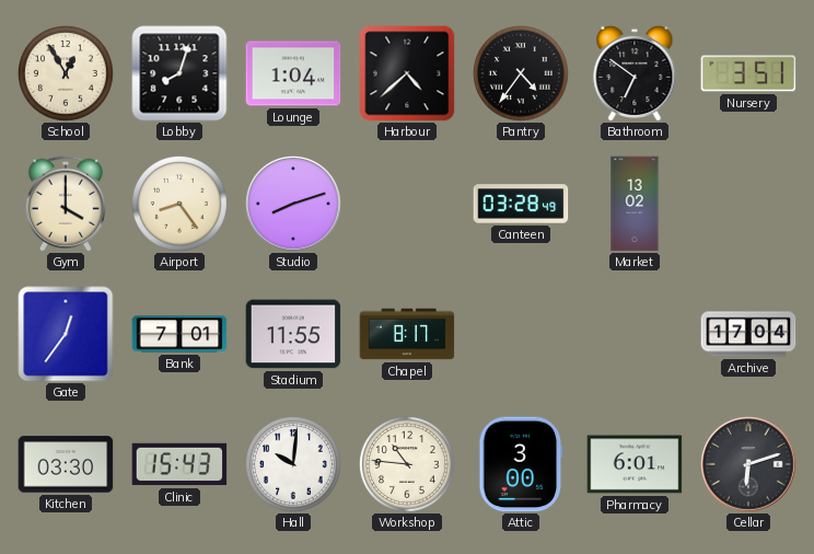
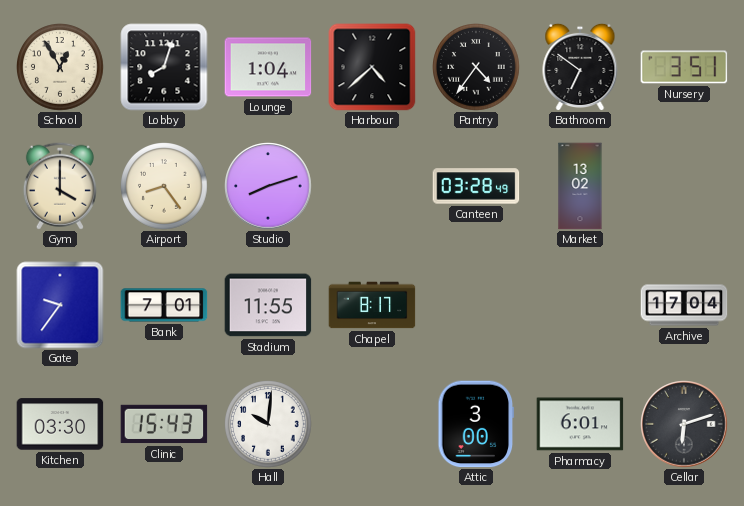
Gate: 12:36 -> 9:36
Workshop: 10:46 -> none
